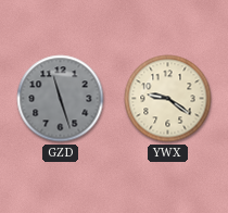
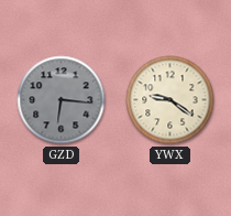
GZD: 11:27 -> 6:16
